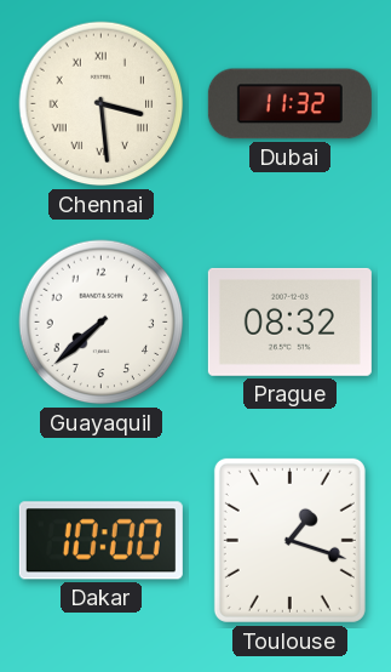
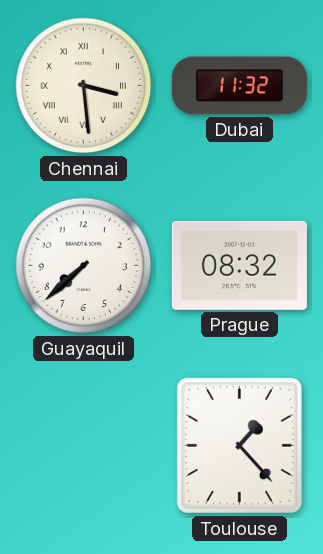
Dakar: 10:00 -> none
Toulouse: 1:18 -> 1:23
